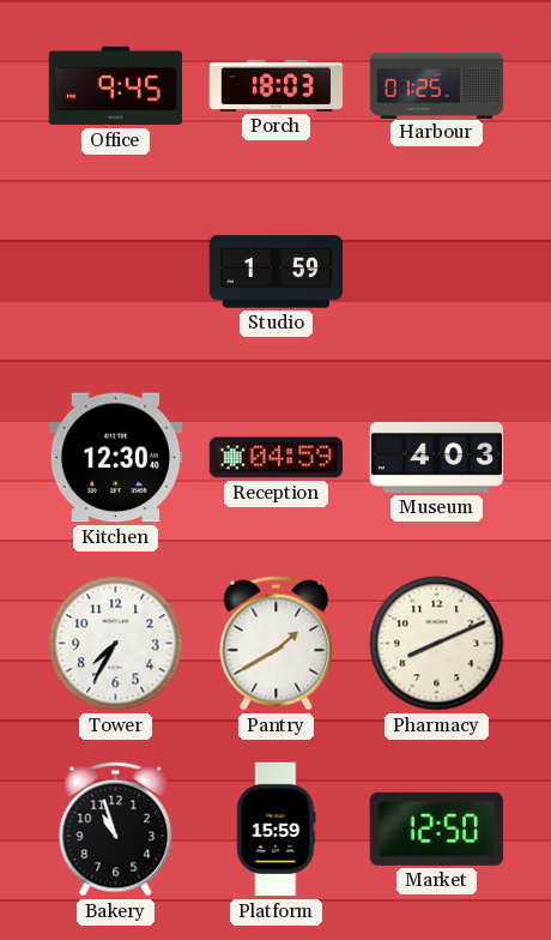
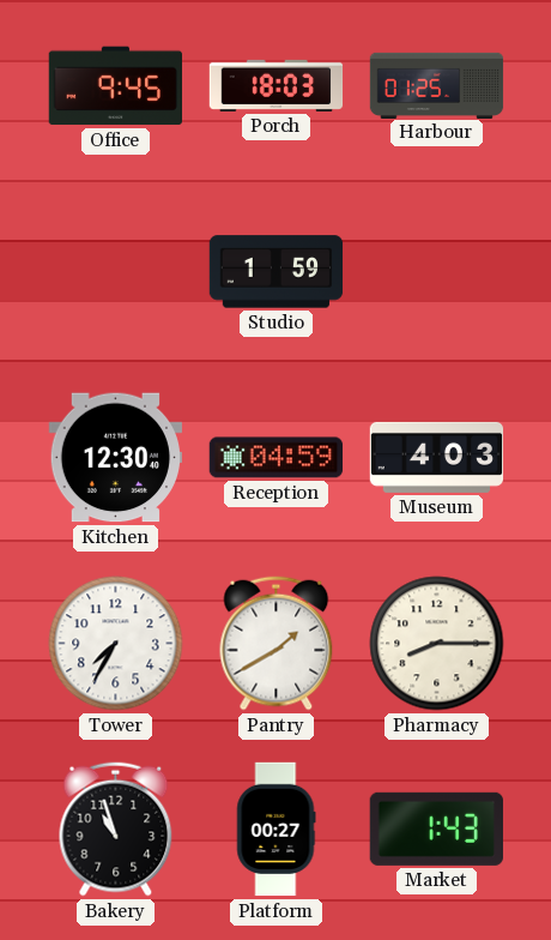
Pharmacy: 8:11 -> 8:15
Platform: 15:59 -> 00:27
Market: 12:50 -> 1:43
